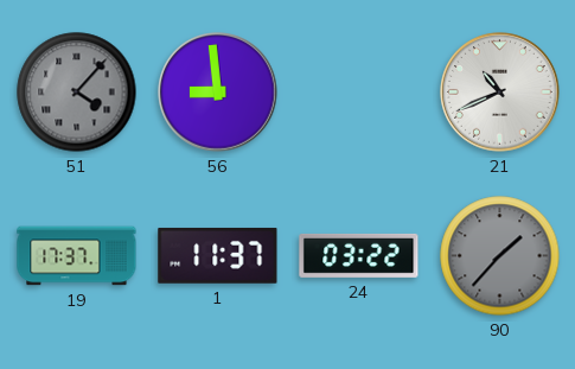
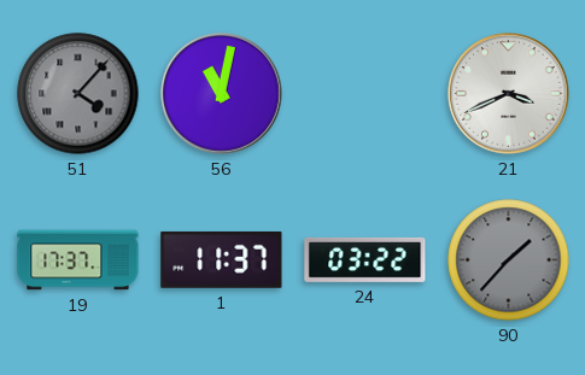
56: 8:59 -> 11:02
21: 10:41 -> 3:41
